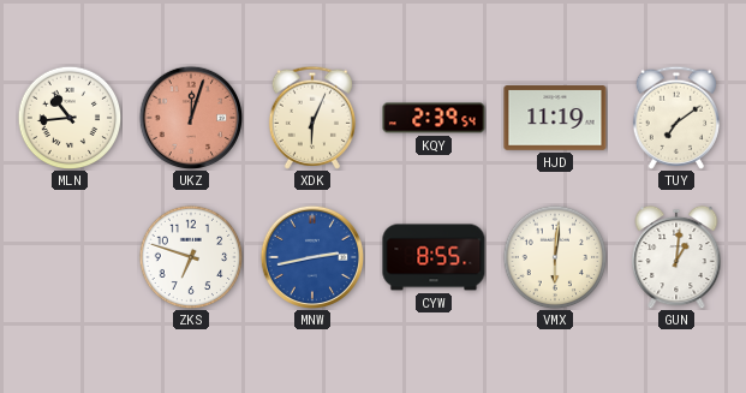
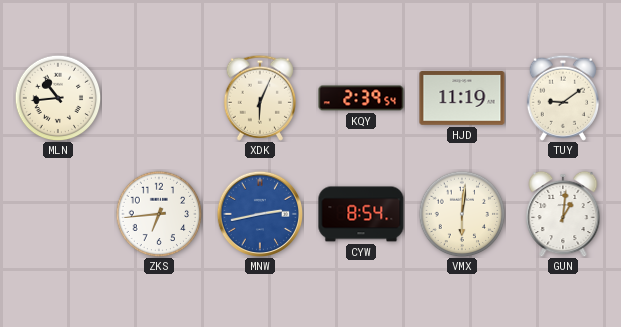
UKZ: 12:03 -> none
TUY: 7:09 -> 9:09
ZKS: 6:48 -> 6:44
CYW: 8:55 -> 8:54
